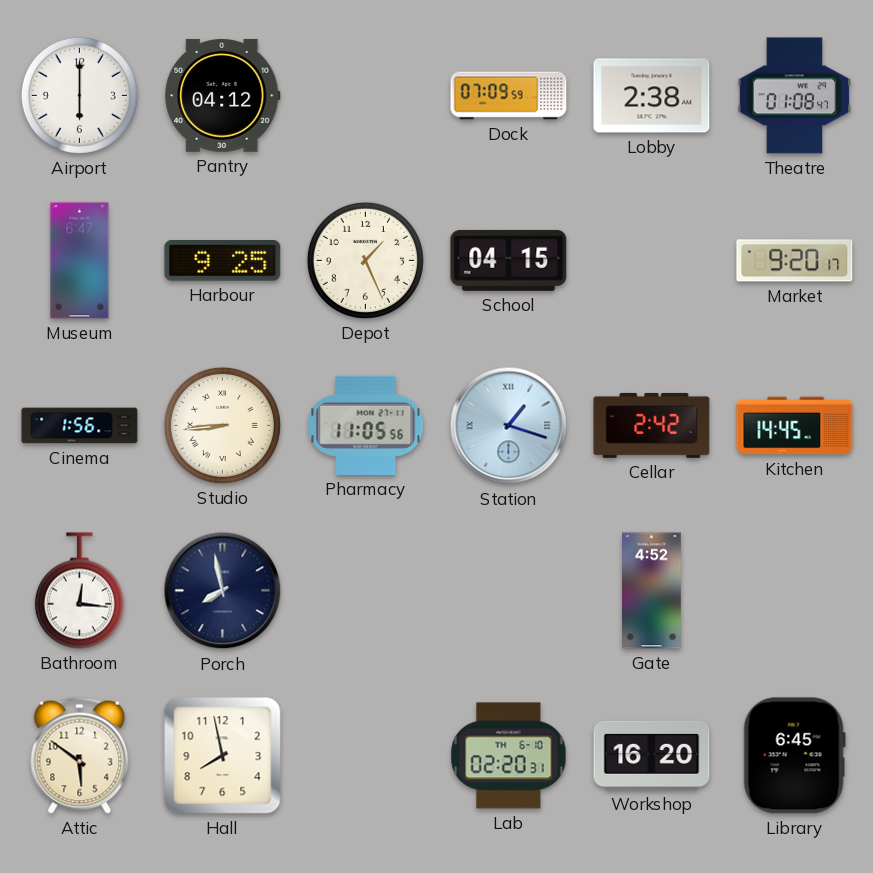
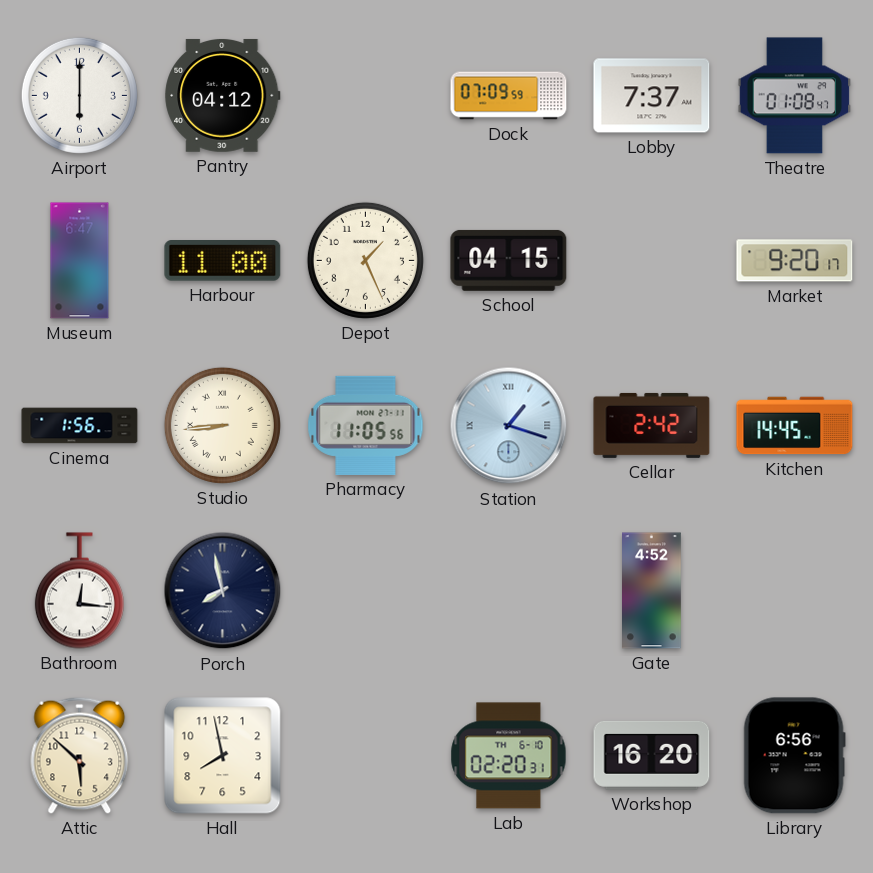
Lobby: 2:38 -> 7:37
Harbour: 9:25 -> 11:00
Attic: 5:51 -> 5:52
Library: 6:45 -> 6:56
